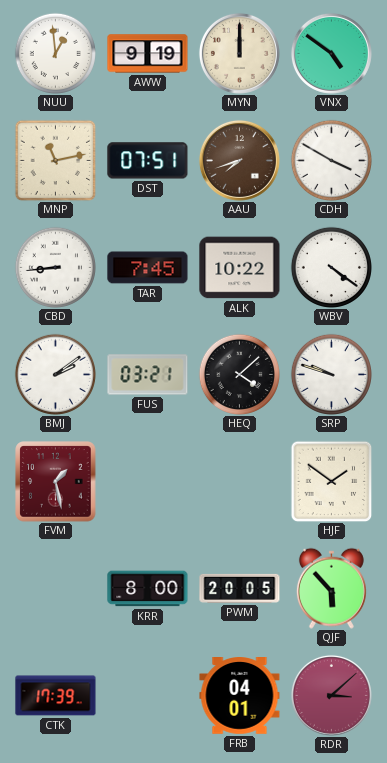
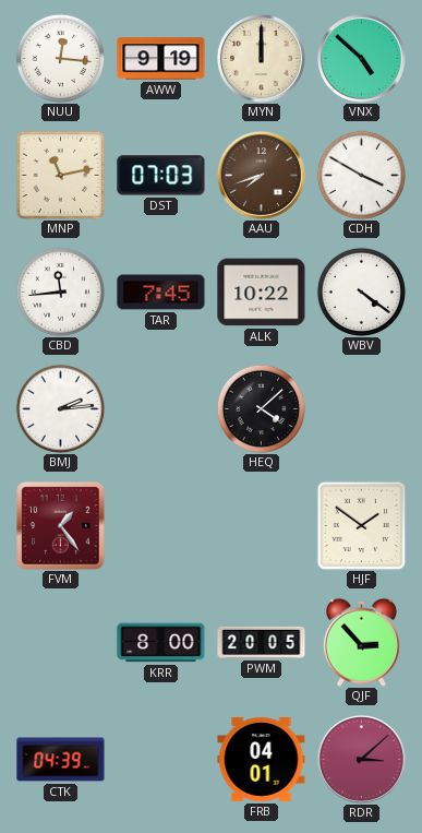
NUU: 12:59 -> 12:16
VNX: 4:51 -> 4:52
DST: 07:51 -> 07:03
CBD: 8:44 -> 11:44
BMJ: 2:09 -> 2:14
FUS: 03:21 -> none
SRP: 9:48 -> none
FVM: 1:28 -> 1:24
QJF: 5:53 -> 2:53
CTK: 17:39 -> 04:39
